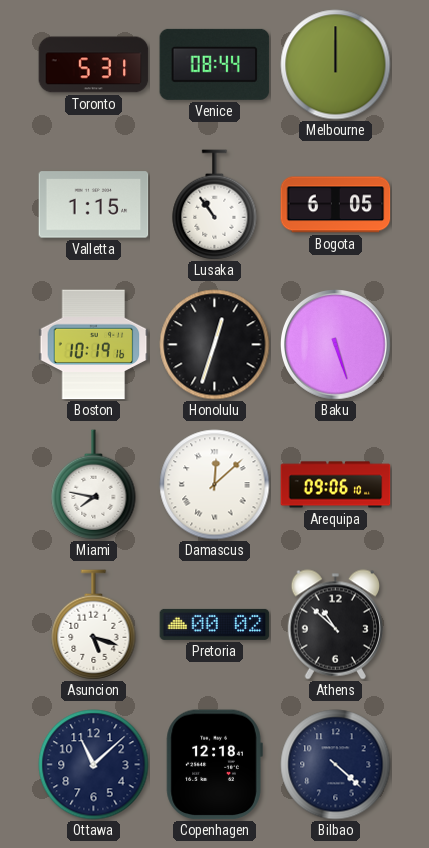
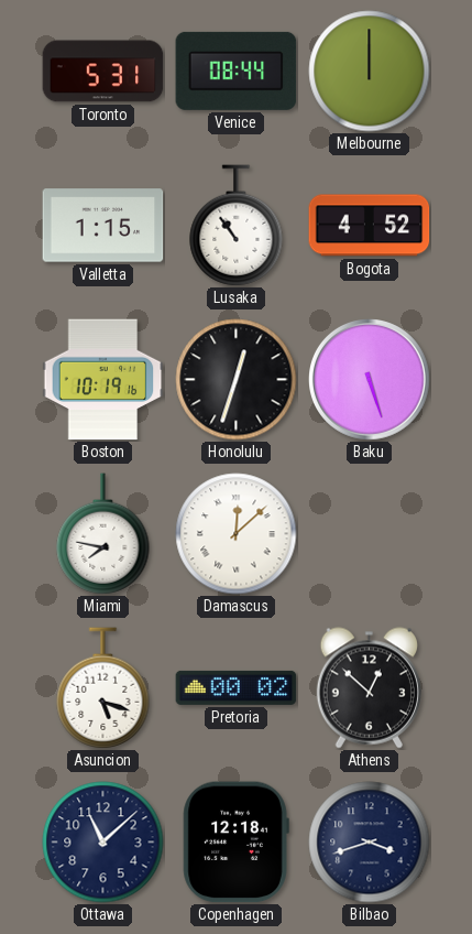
Bogota: 6:05 -> 4:52
Arequipa: 09:06 -> none
Athens: 10:52 -> 12:52
Bilbao: 4:22 -> 3:42
